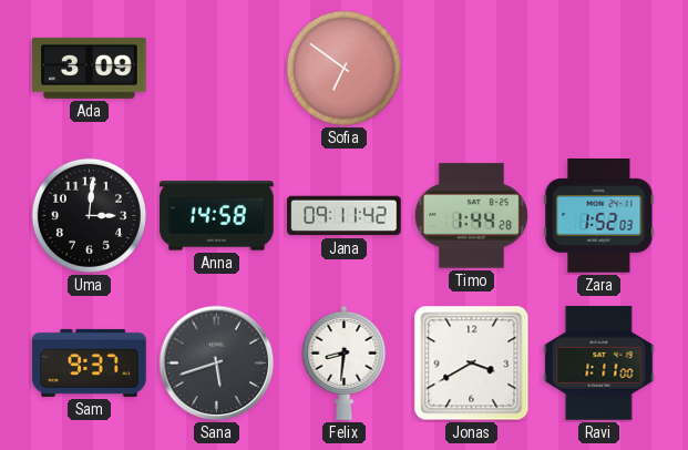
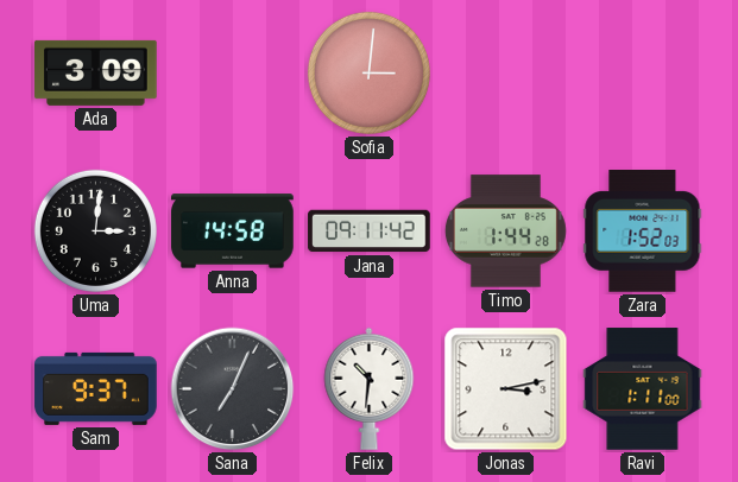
Sofia: 6:51 -> 3:01
Sana: 5:42 -> 7:04
Felix: 8:31 -> 10:31
Jonas: 3:40 -> 3:13
